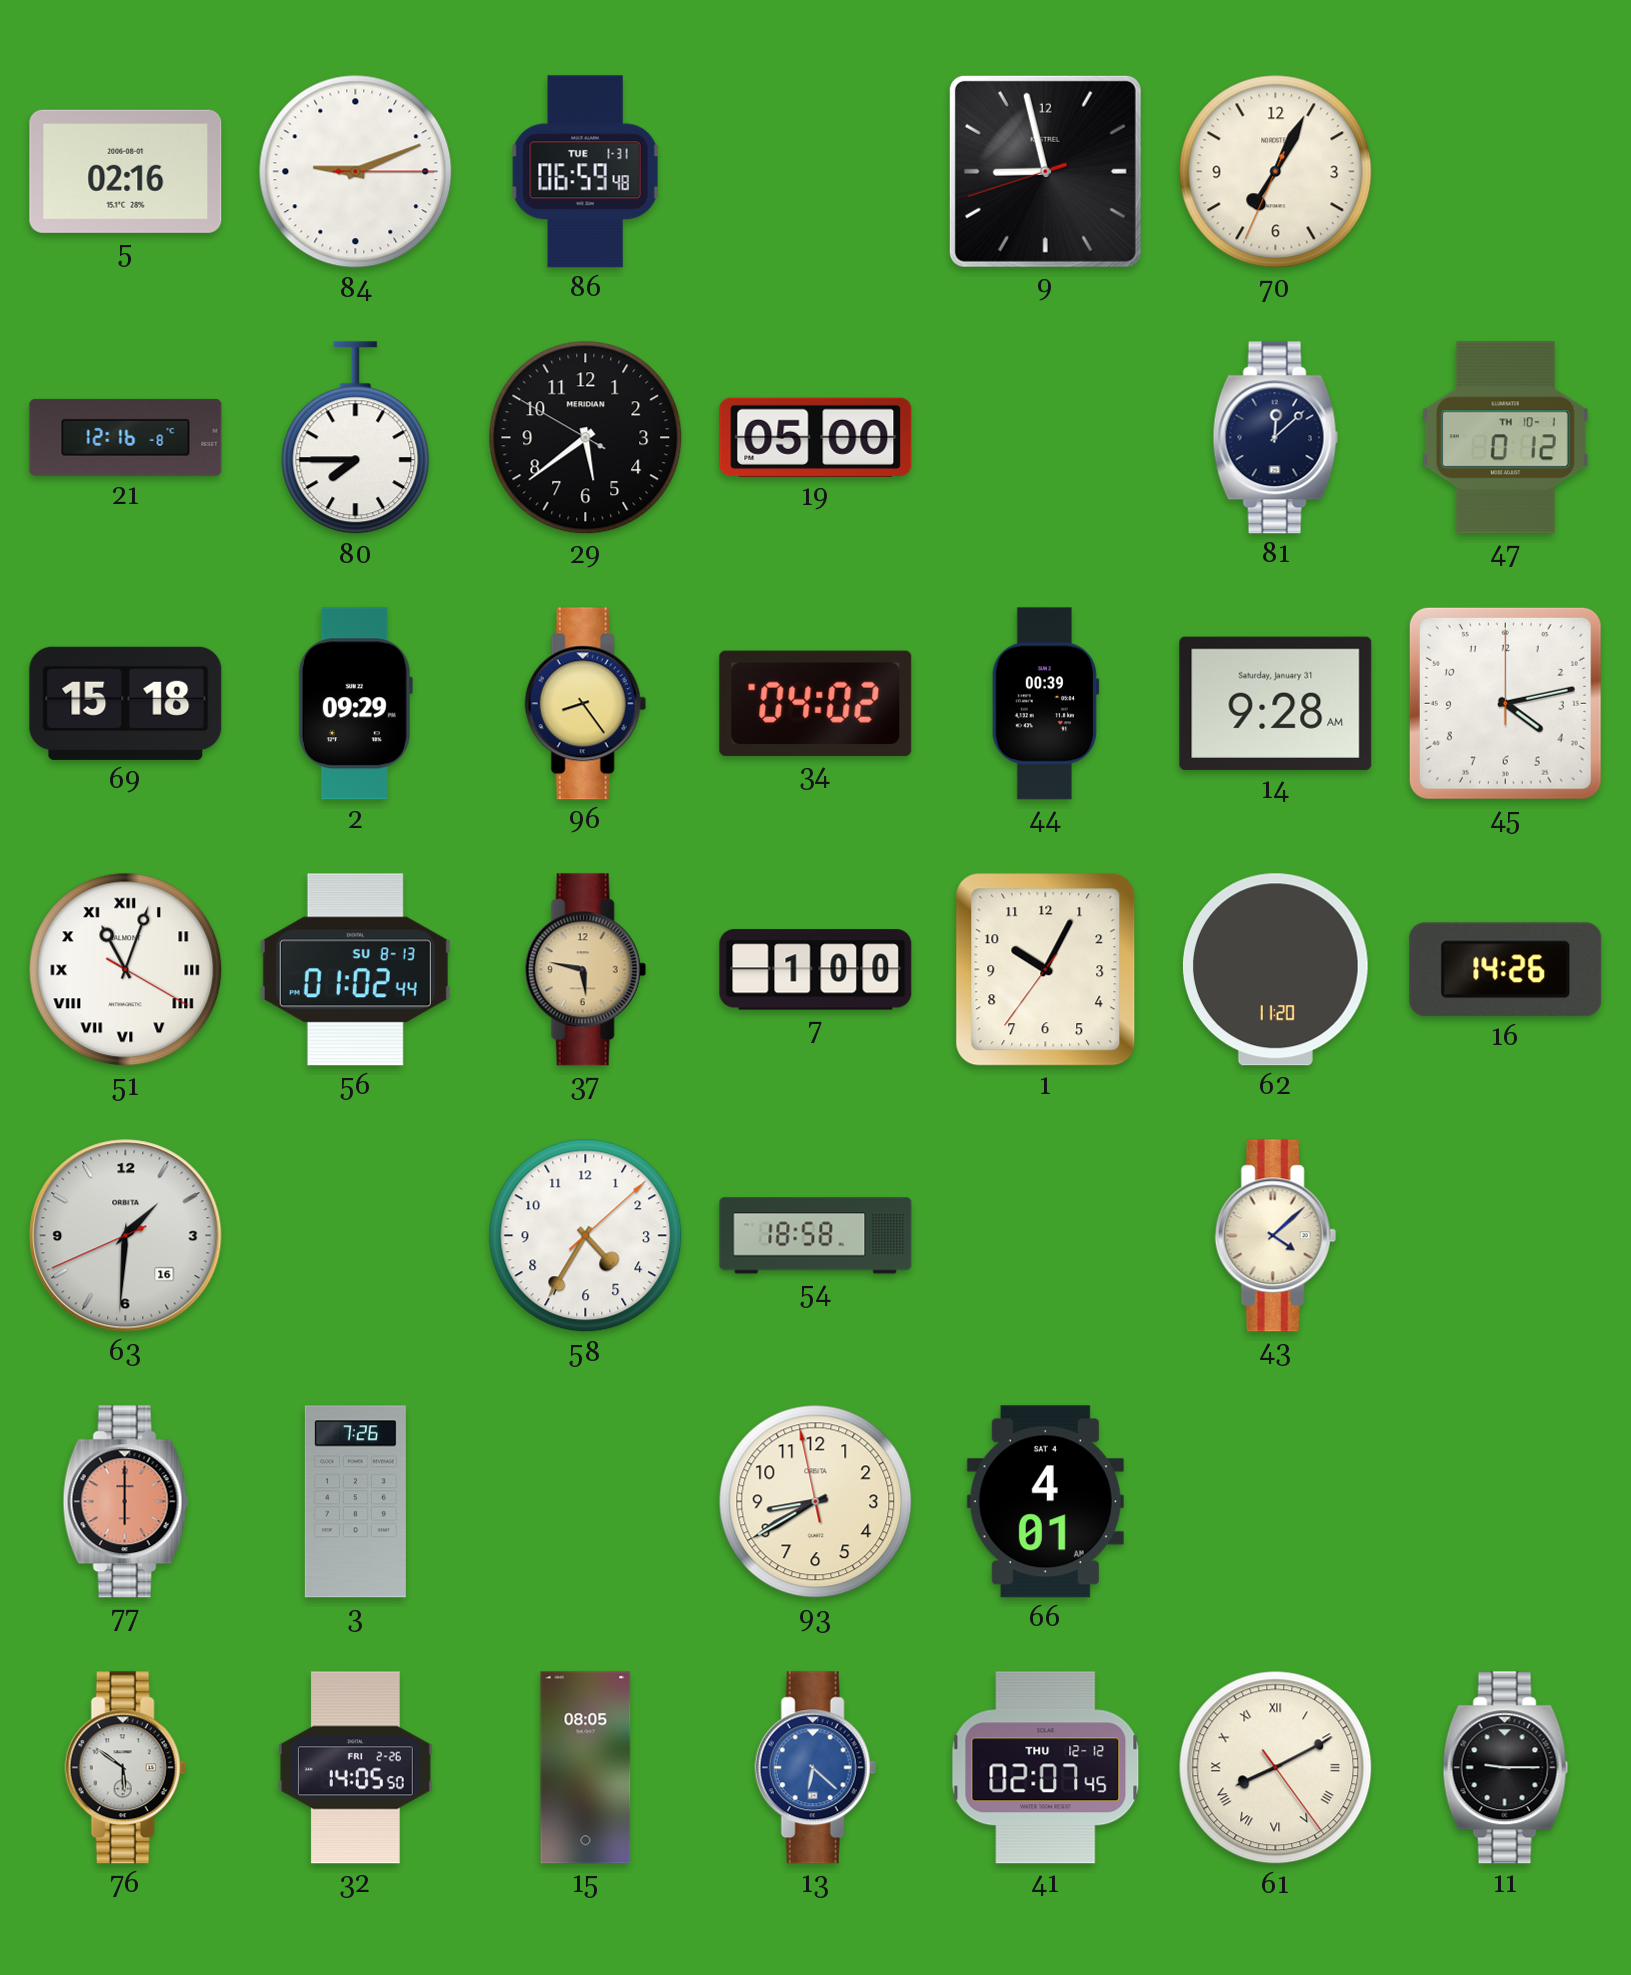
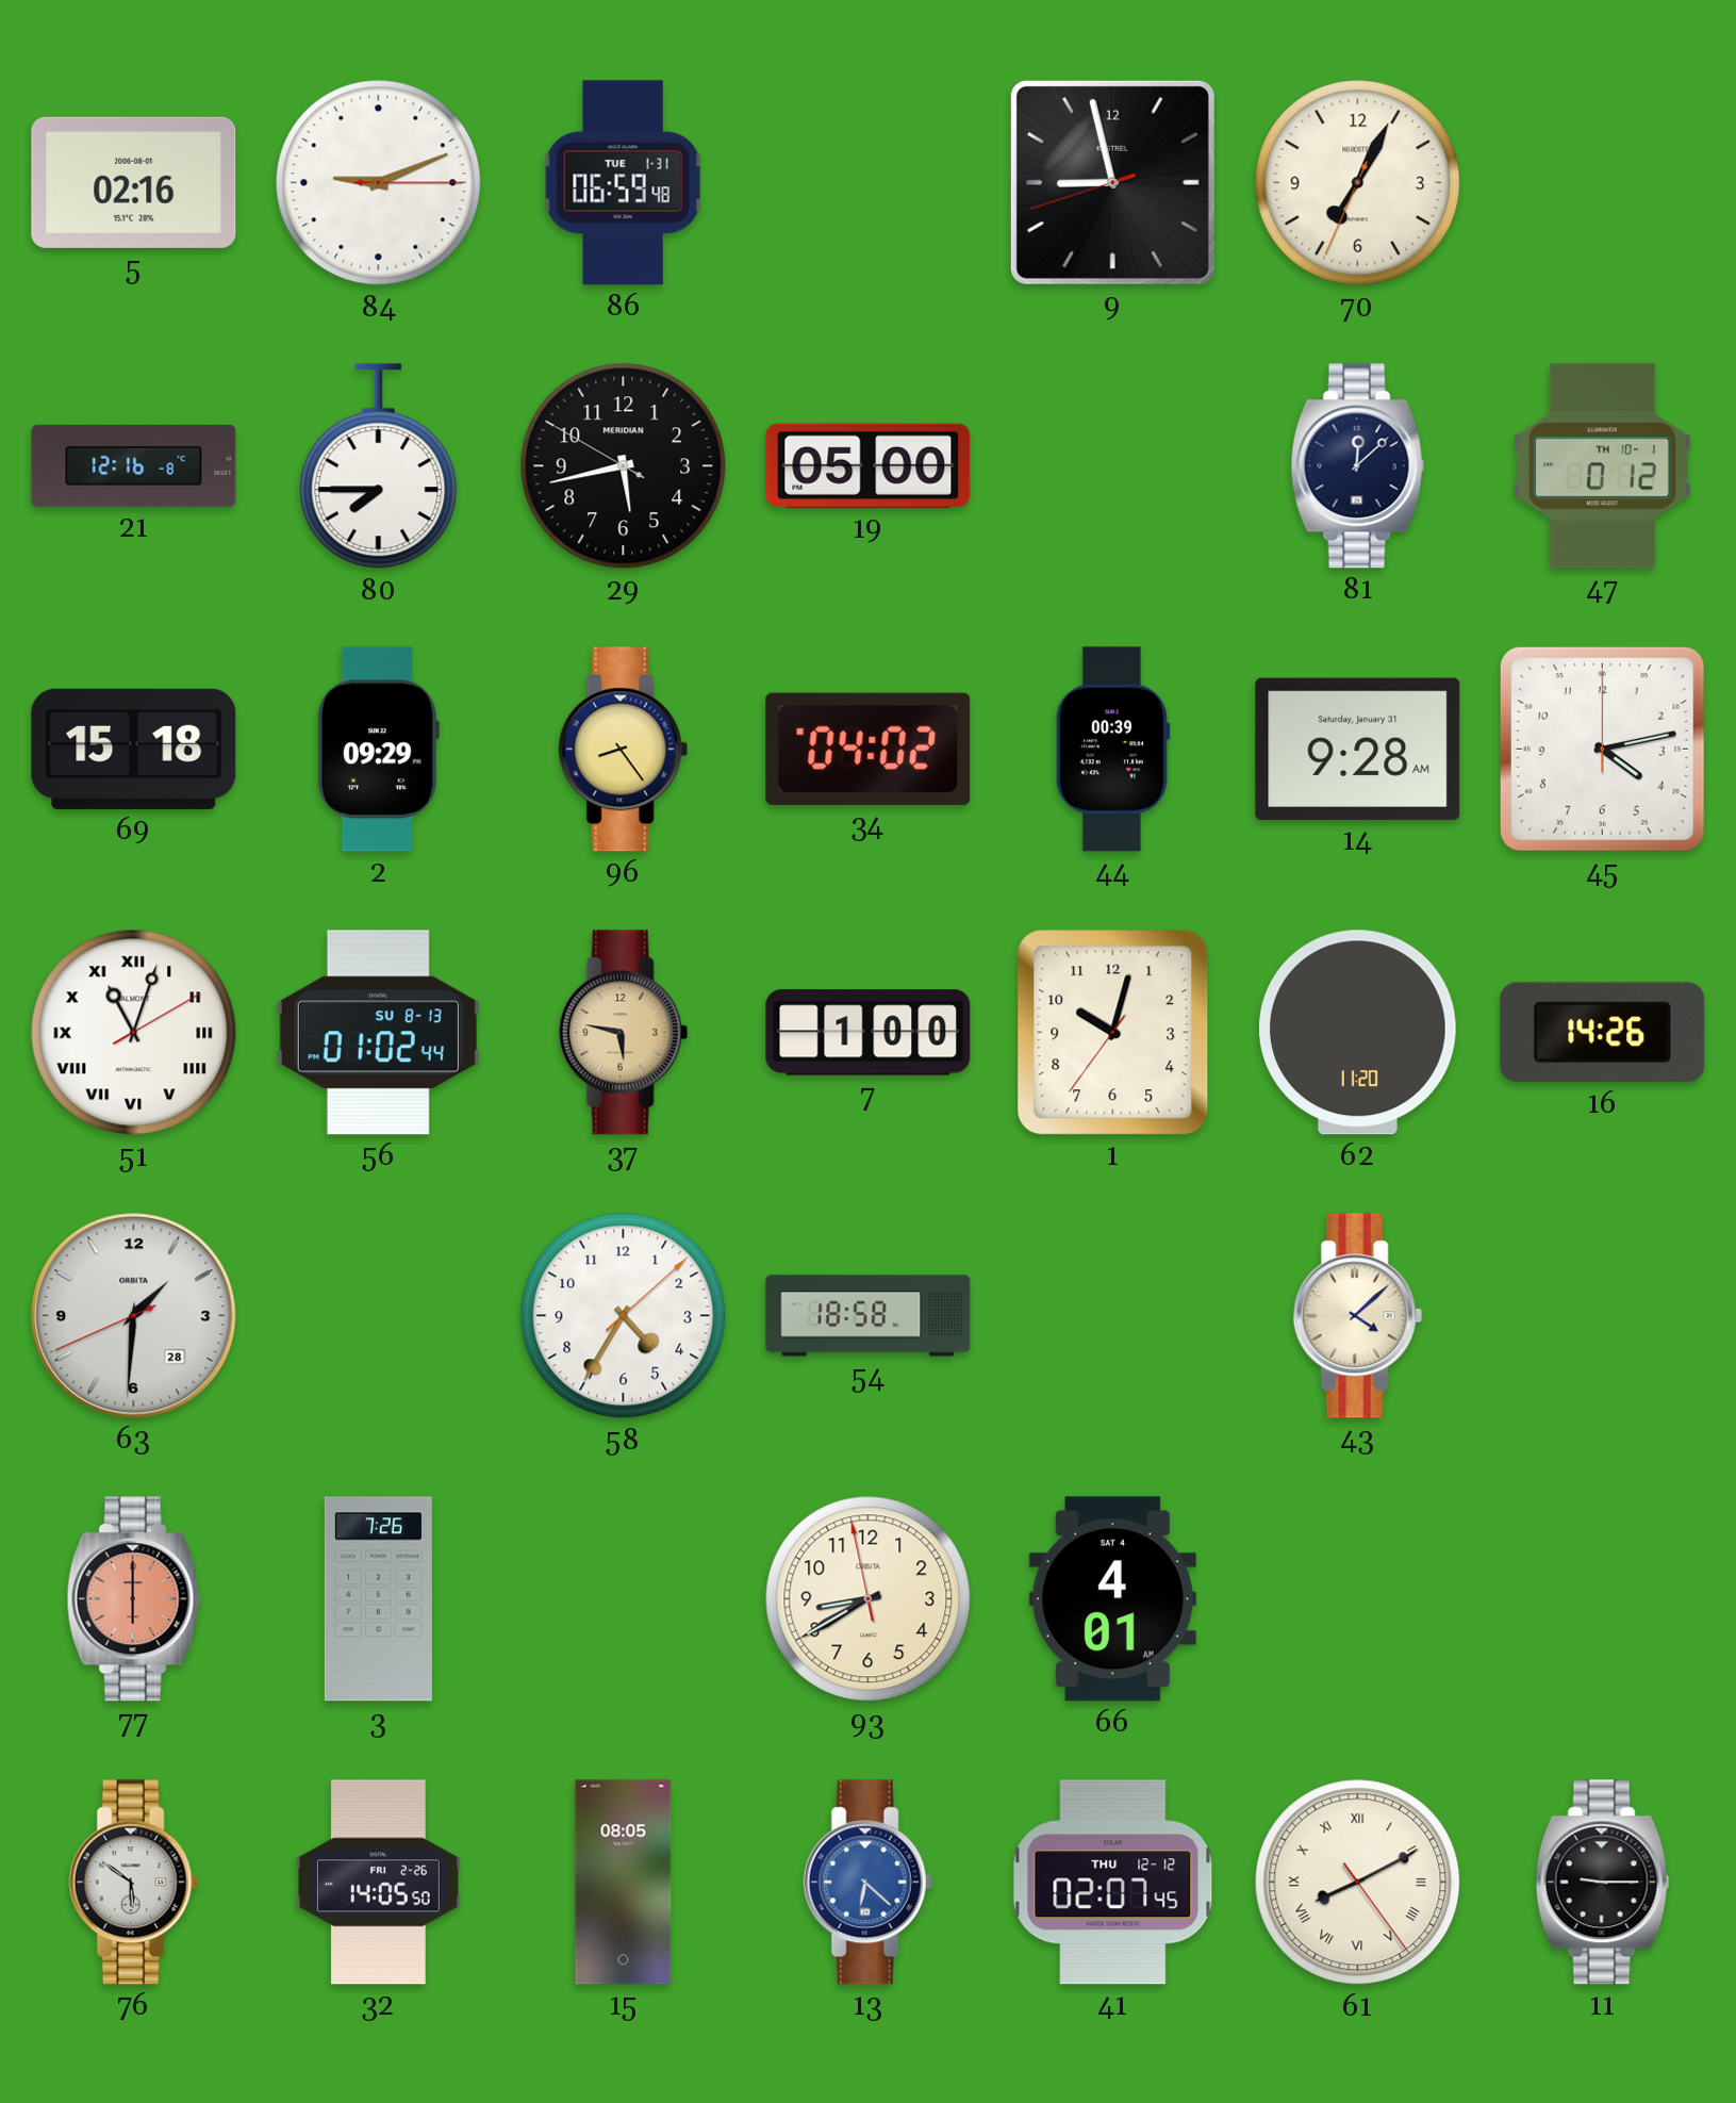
29: 5:38 -> 5:42
51: 11:03:20 -> 11:03:10
1: 10:04 -> 10:02
63 date: 16 -> 28
